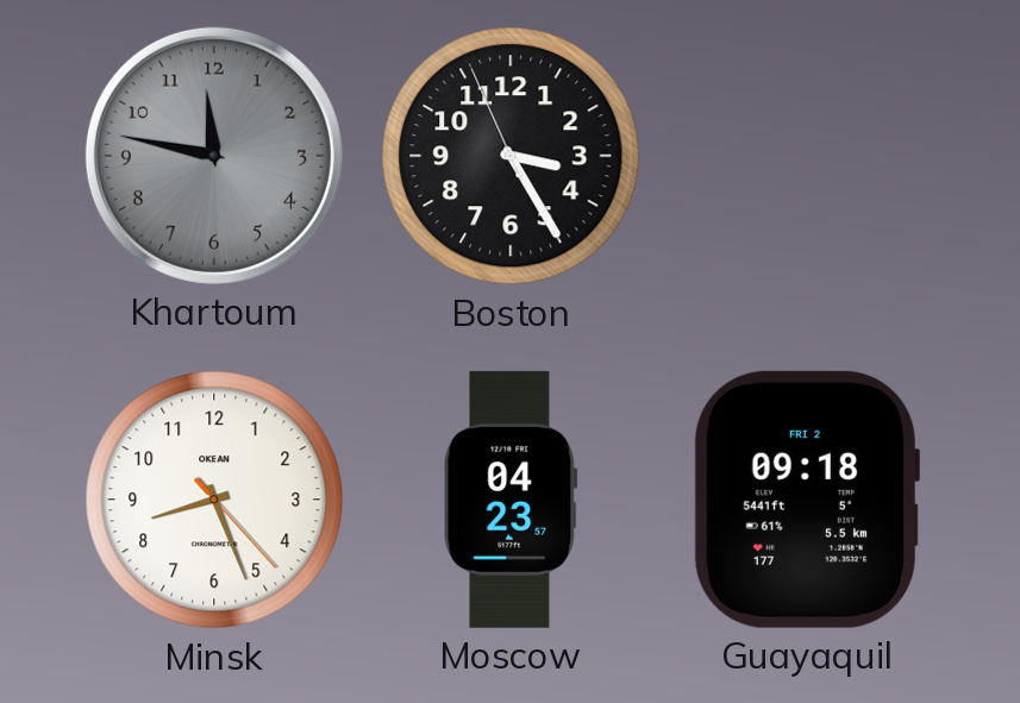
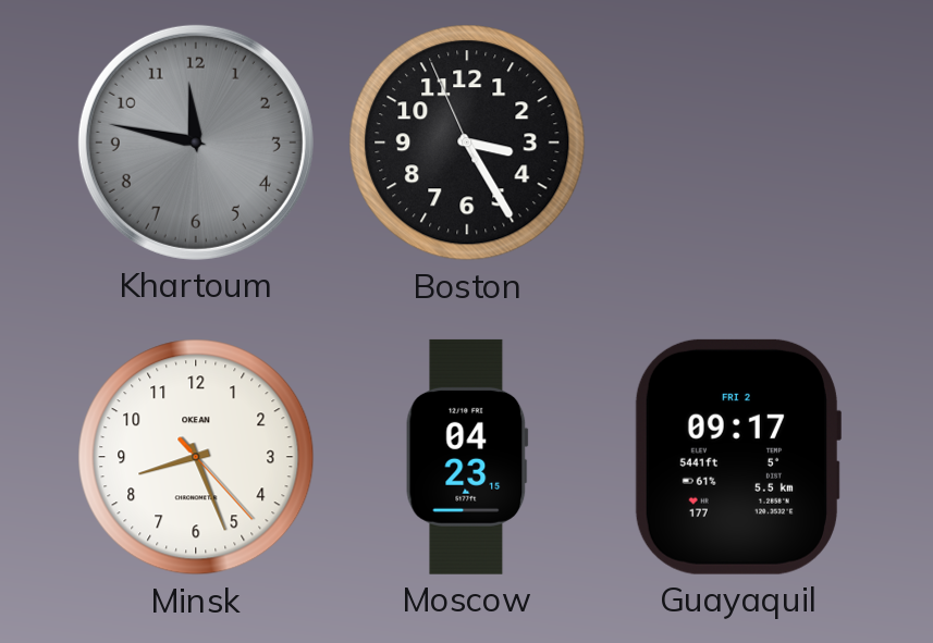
Moscow: 04:23:57 -> 04:23:15
Guayaquil: 09:18 -> 09:17
